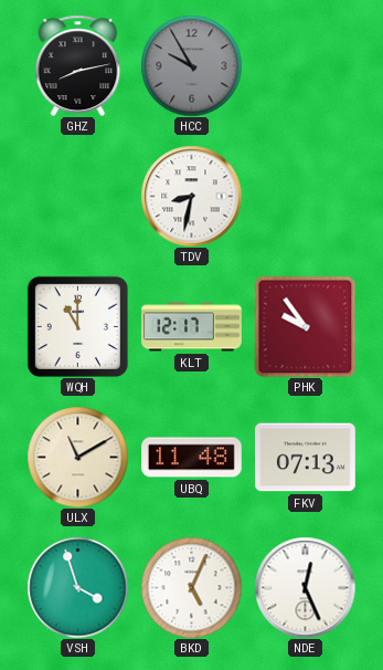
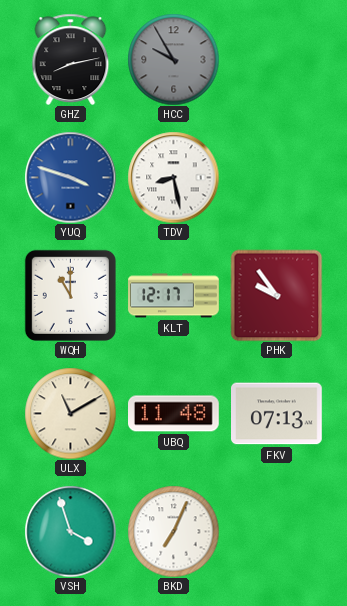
YUQ: none -> 3:48
TDV: 8:32 -> 8:28
BKD: 5:04 -> 7:04
NDE: 12:26 -> none
